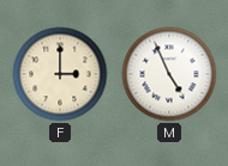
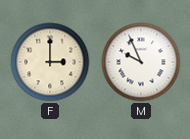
M: 4:56 -> 9:56
